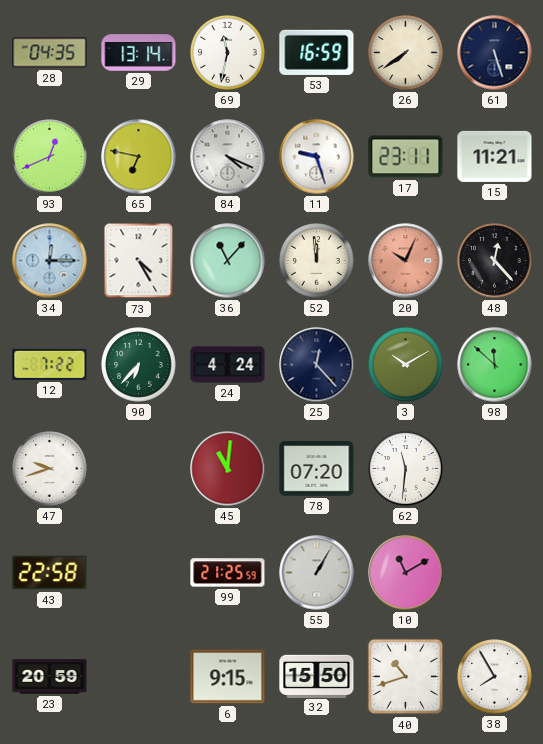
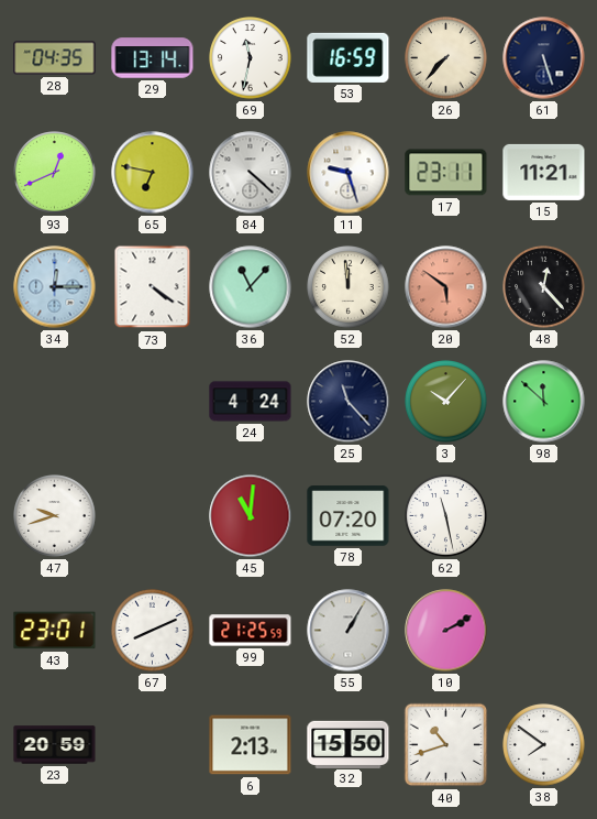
26: 7:39 -> 7:37
84: 4:19 -> 4:22
73: 4:25 -> 4:21
20: 10:04 -> 5:51
12: 7:22 -> none
90: 6:37 -> none
25: 12:23 -> 11:23
3: 10:10 -> 10:07
62: 11:31 -> 11:28
43: 22:58 -> 23:01
67: none -> 8:11
10: 11:10 -> 2:10
6: 9:15 -> 2:13
38: 7:55 -> 7:51
